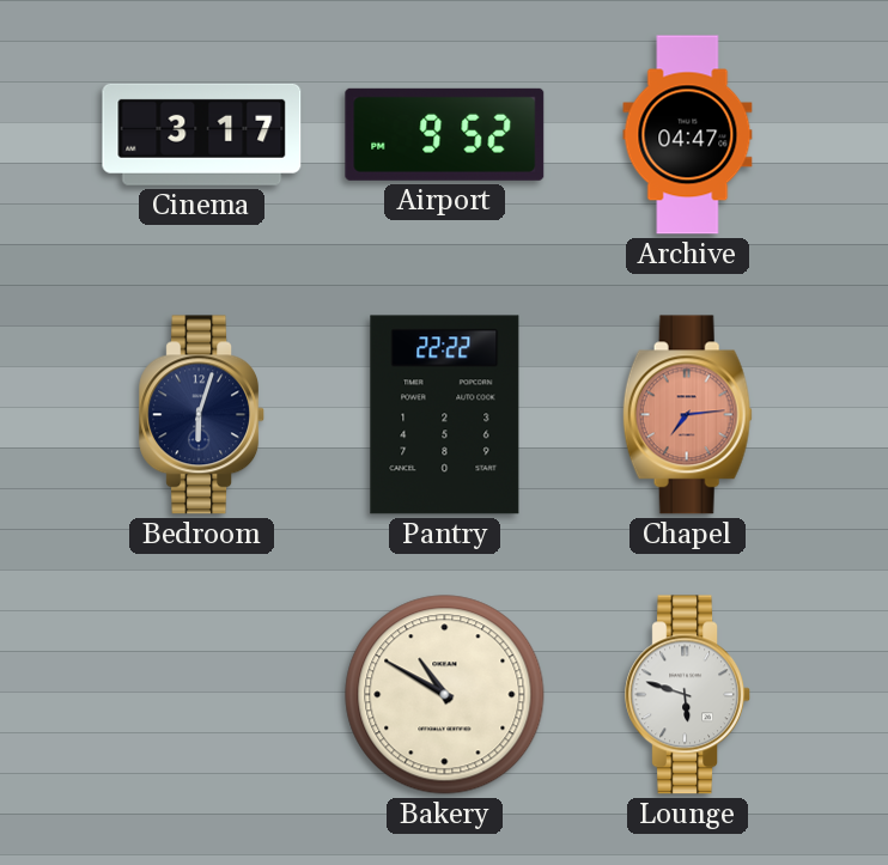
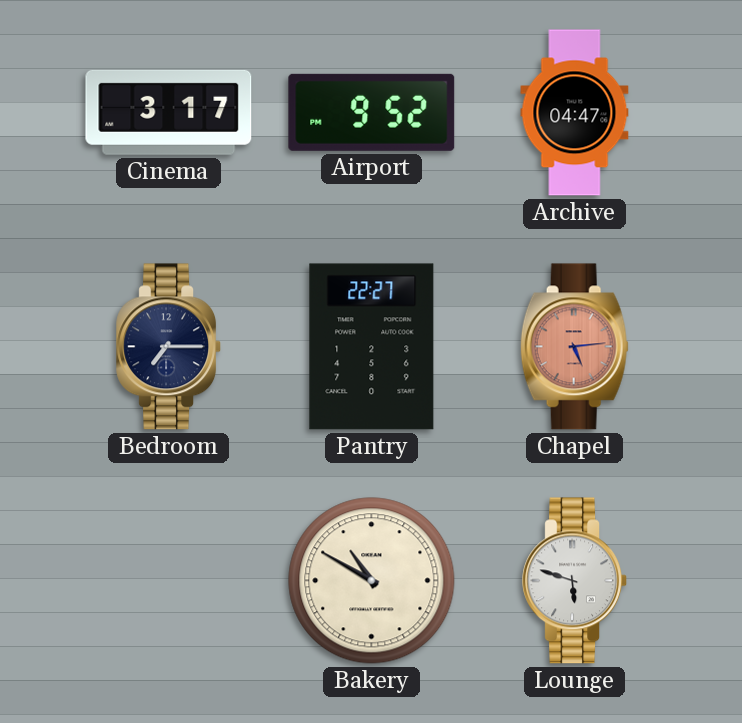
Bedroom: 6:03 -> 7:15
Pantry: 22:22 -> 22:27
Chapel: 7:14 -> 5:14
